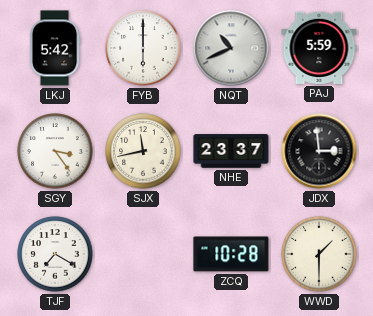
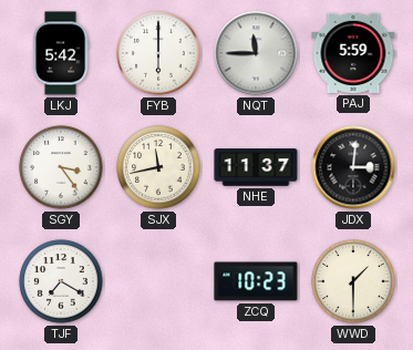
NQT: 10:41 -> 11:45
NHE: 23:37 -> 11:37
JDX: 2:59 -> 3:01
ZCQ: 10:28 -> 10:23
